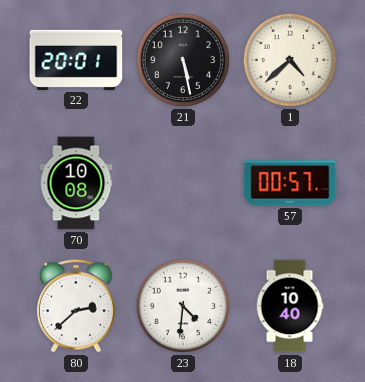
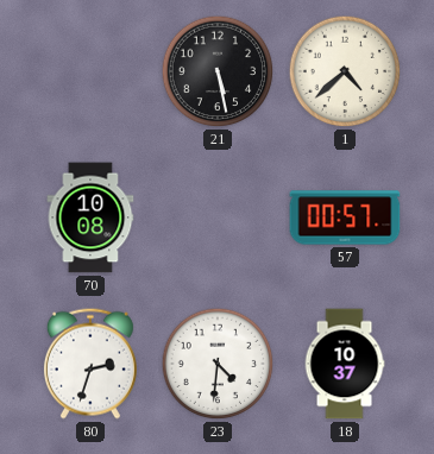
22: 20:01 -> none
80: 2:38 -> 2:33
18: 10:40 -> 10:37
